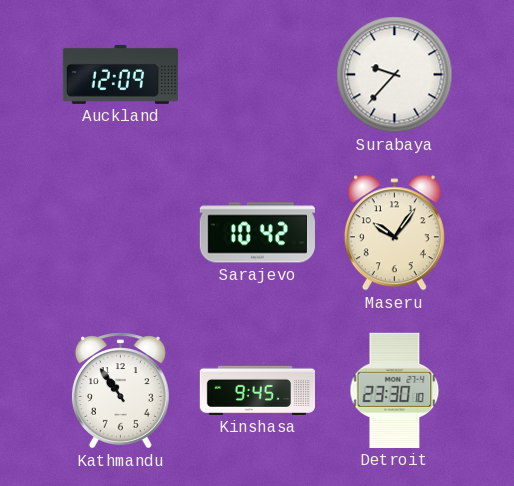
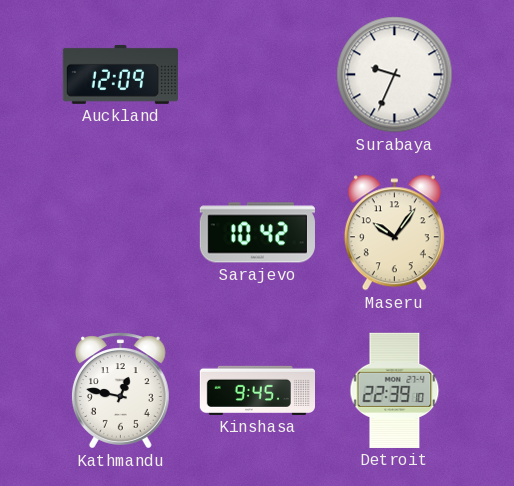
Surabaya: 9:37 -> 9:34
Kathmandu: 10:54 -> 12:47
Detroit: 23:30 -> 22:39
